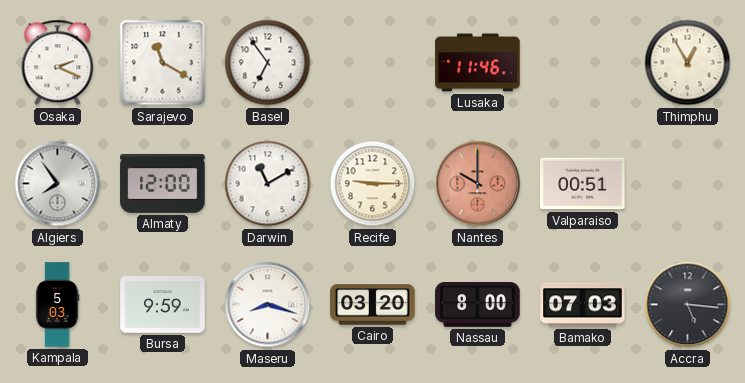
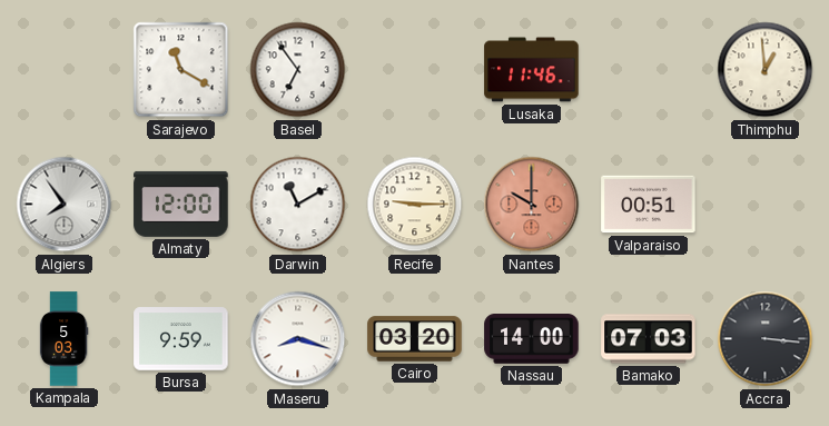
Osaka: 2:19 -> none
Thimphu: 12:55 -> 12:59
Nassau: 8:00 -> 14:00
Accra: 5:16 -> 3:16
